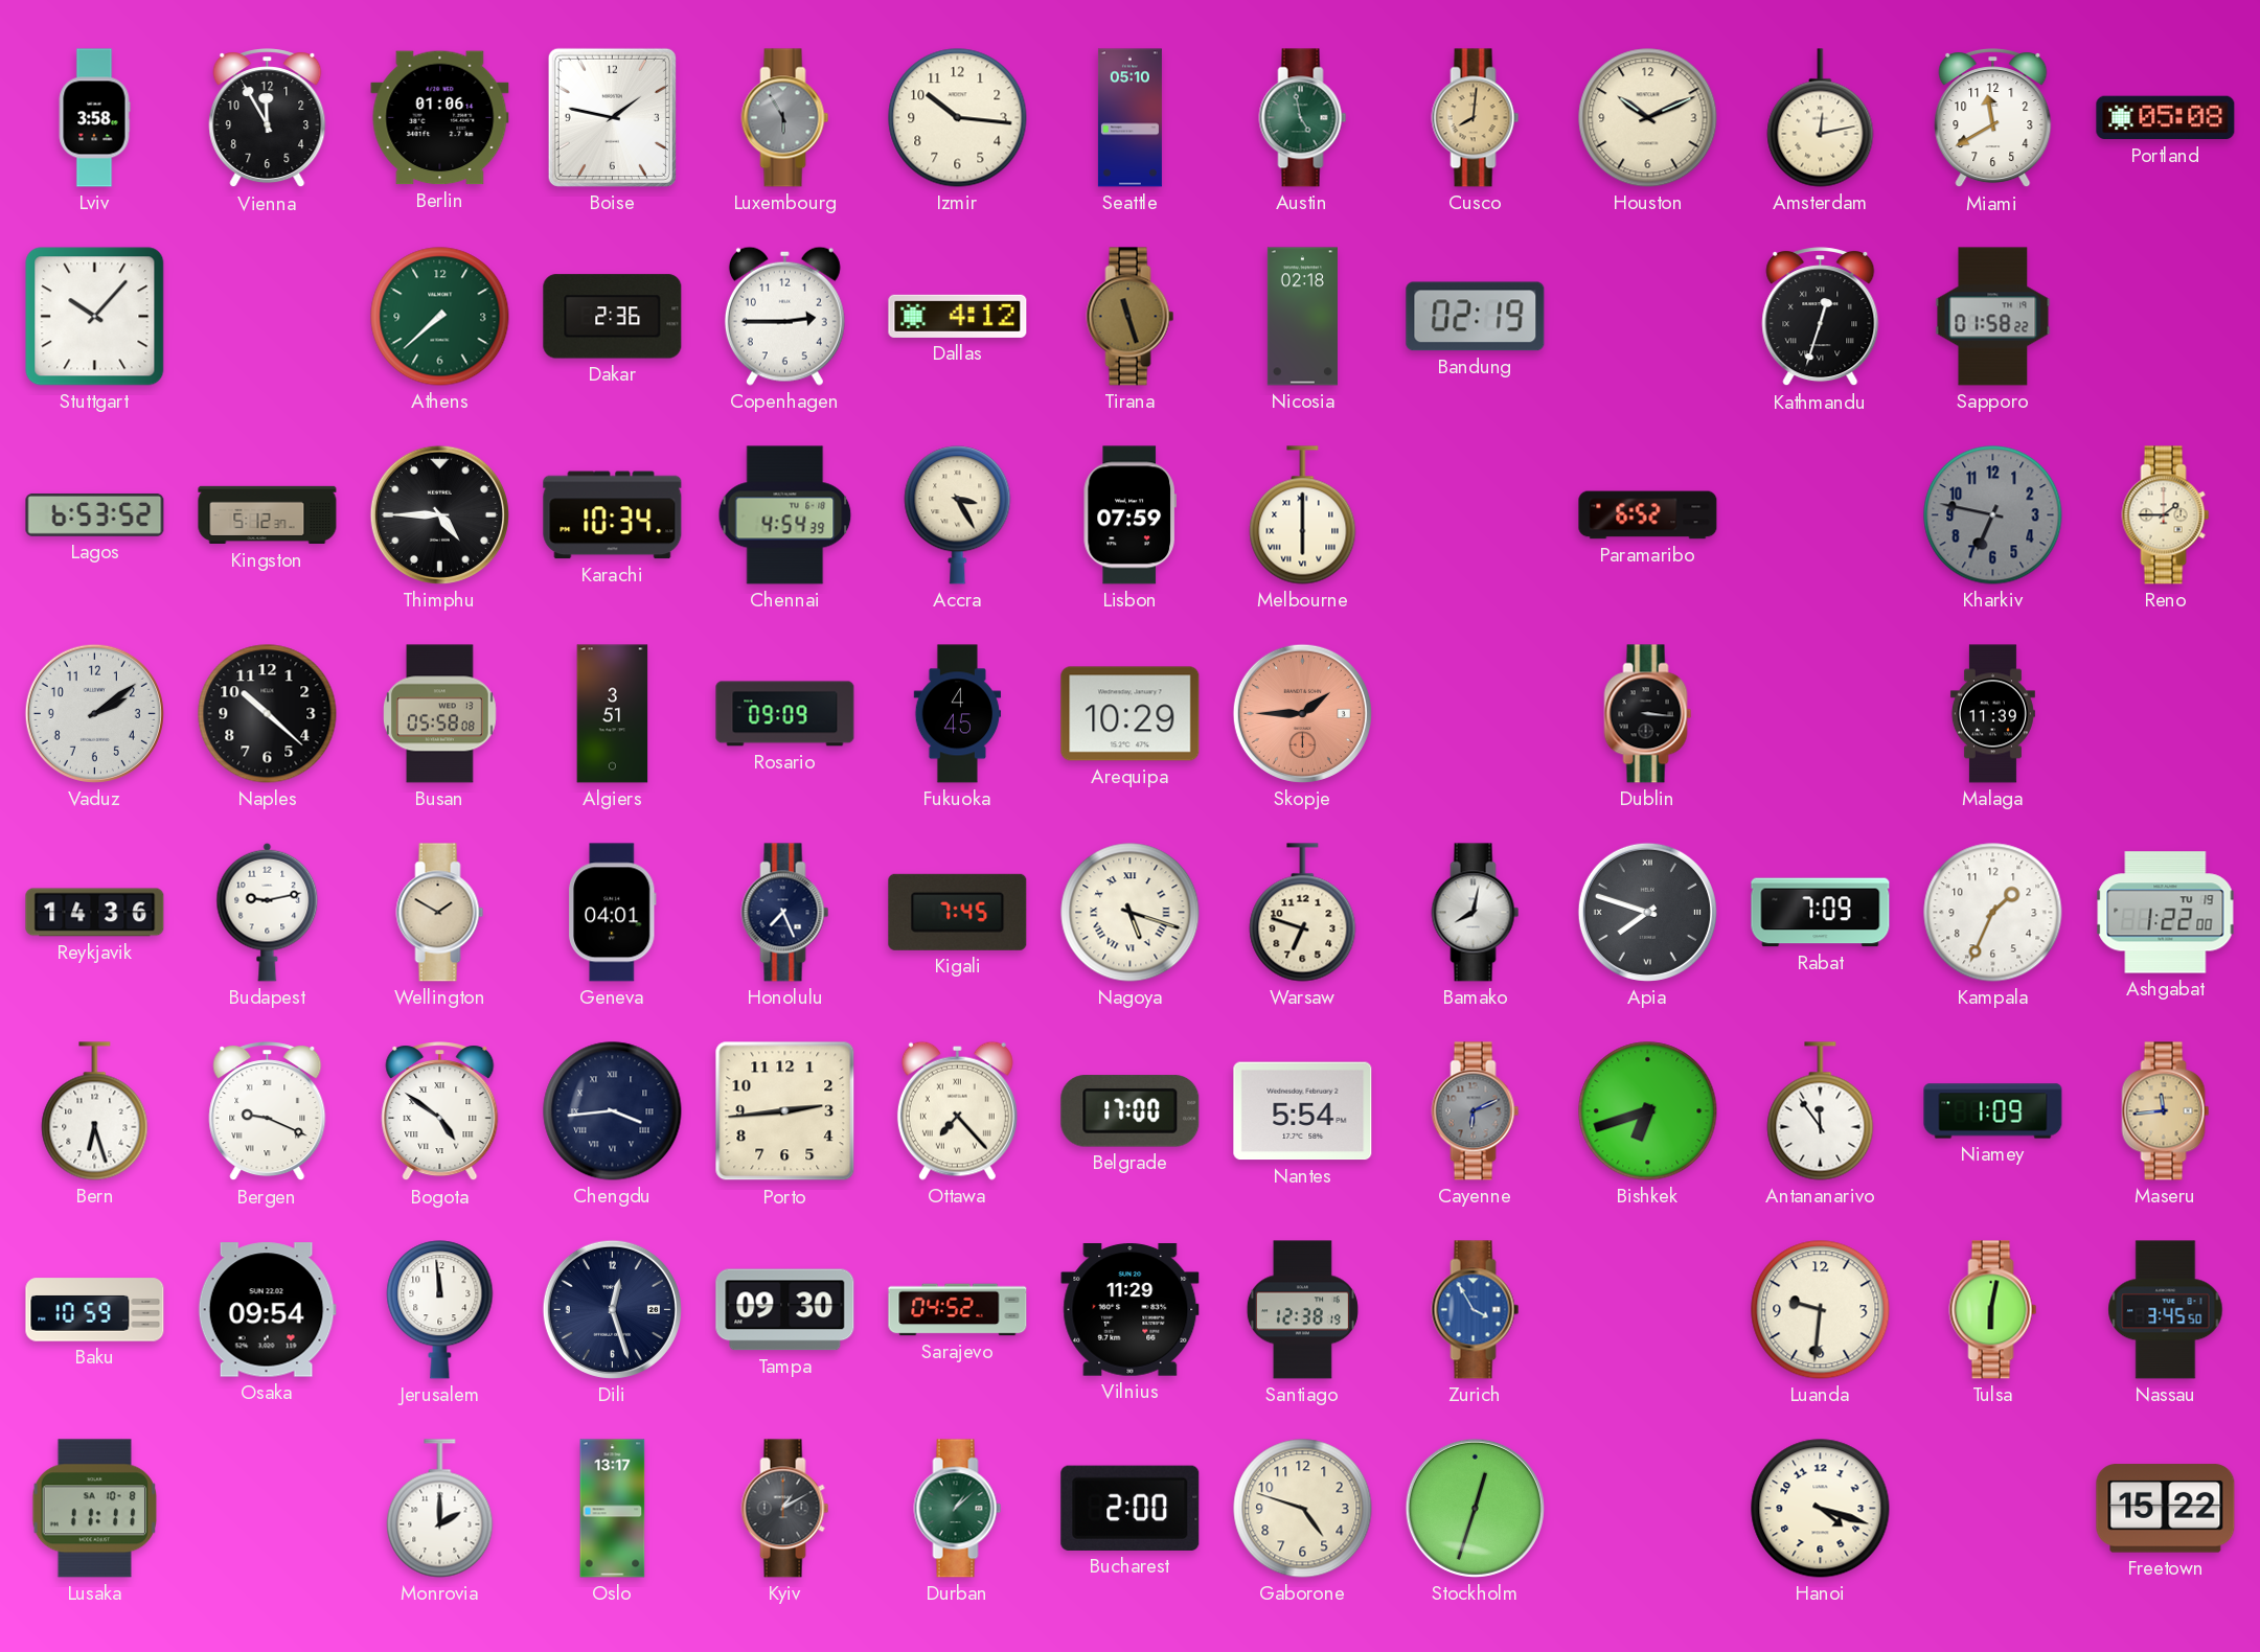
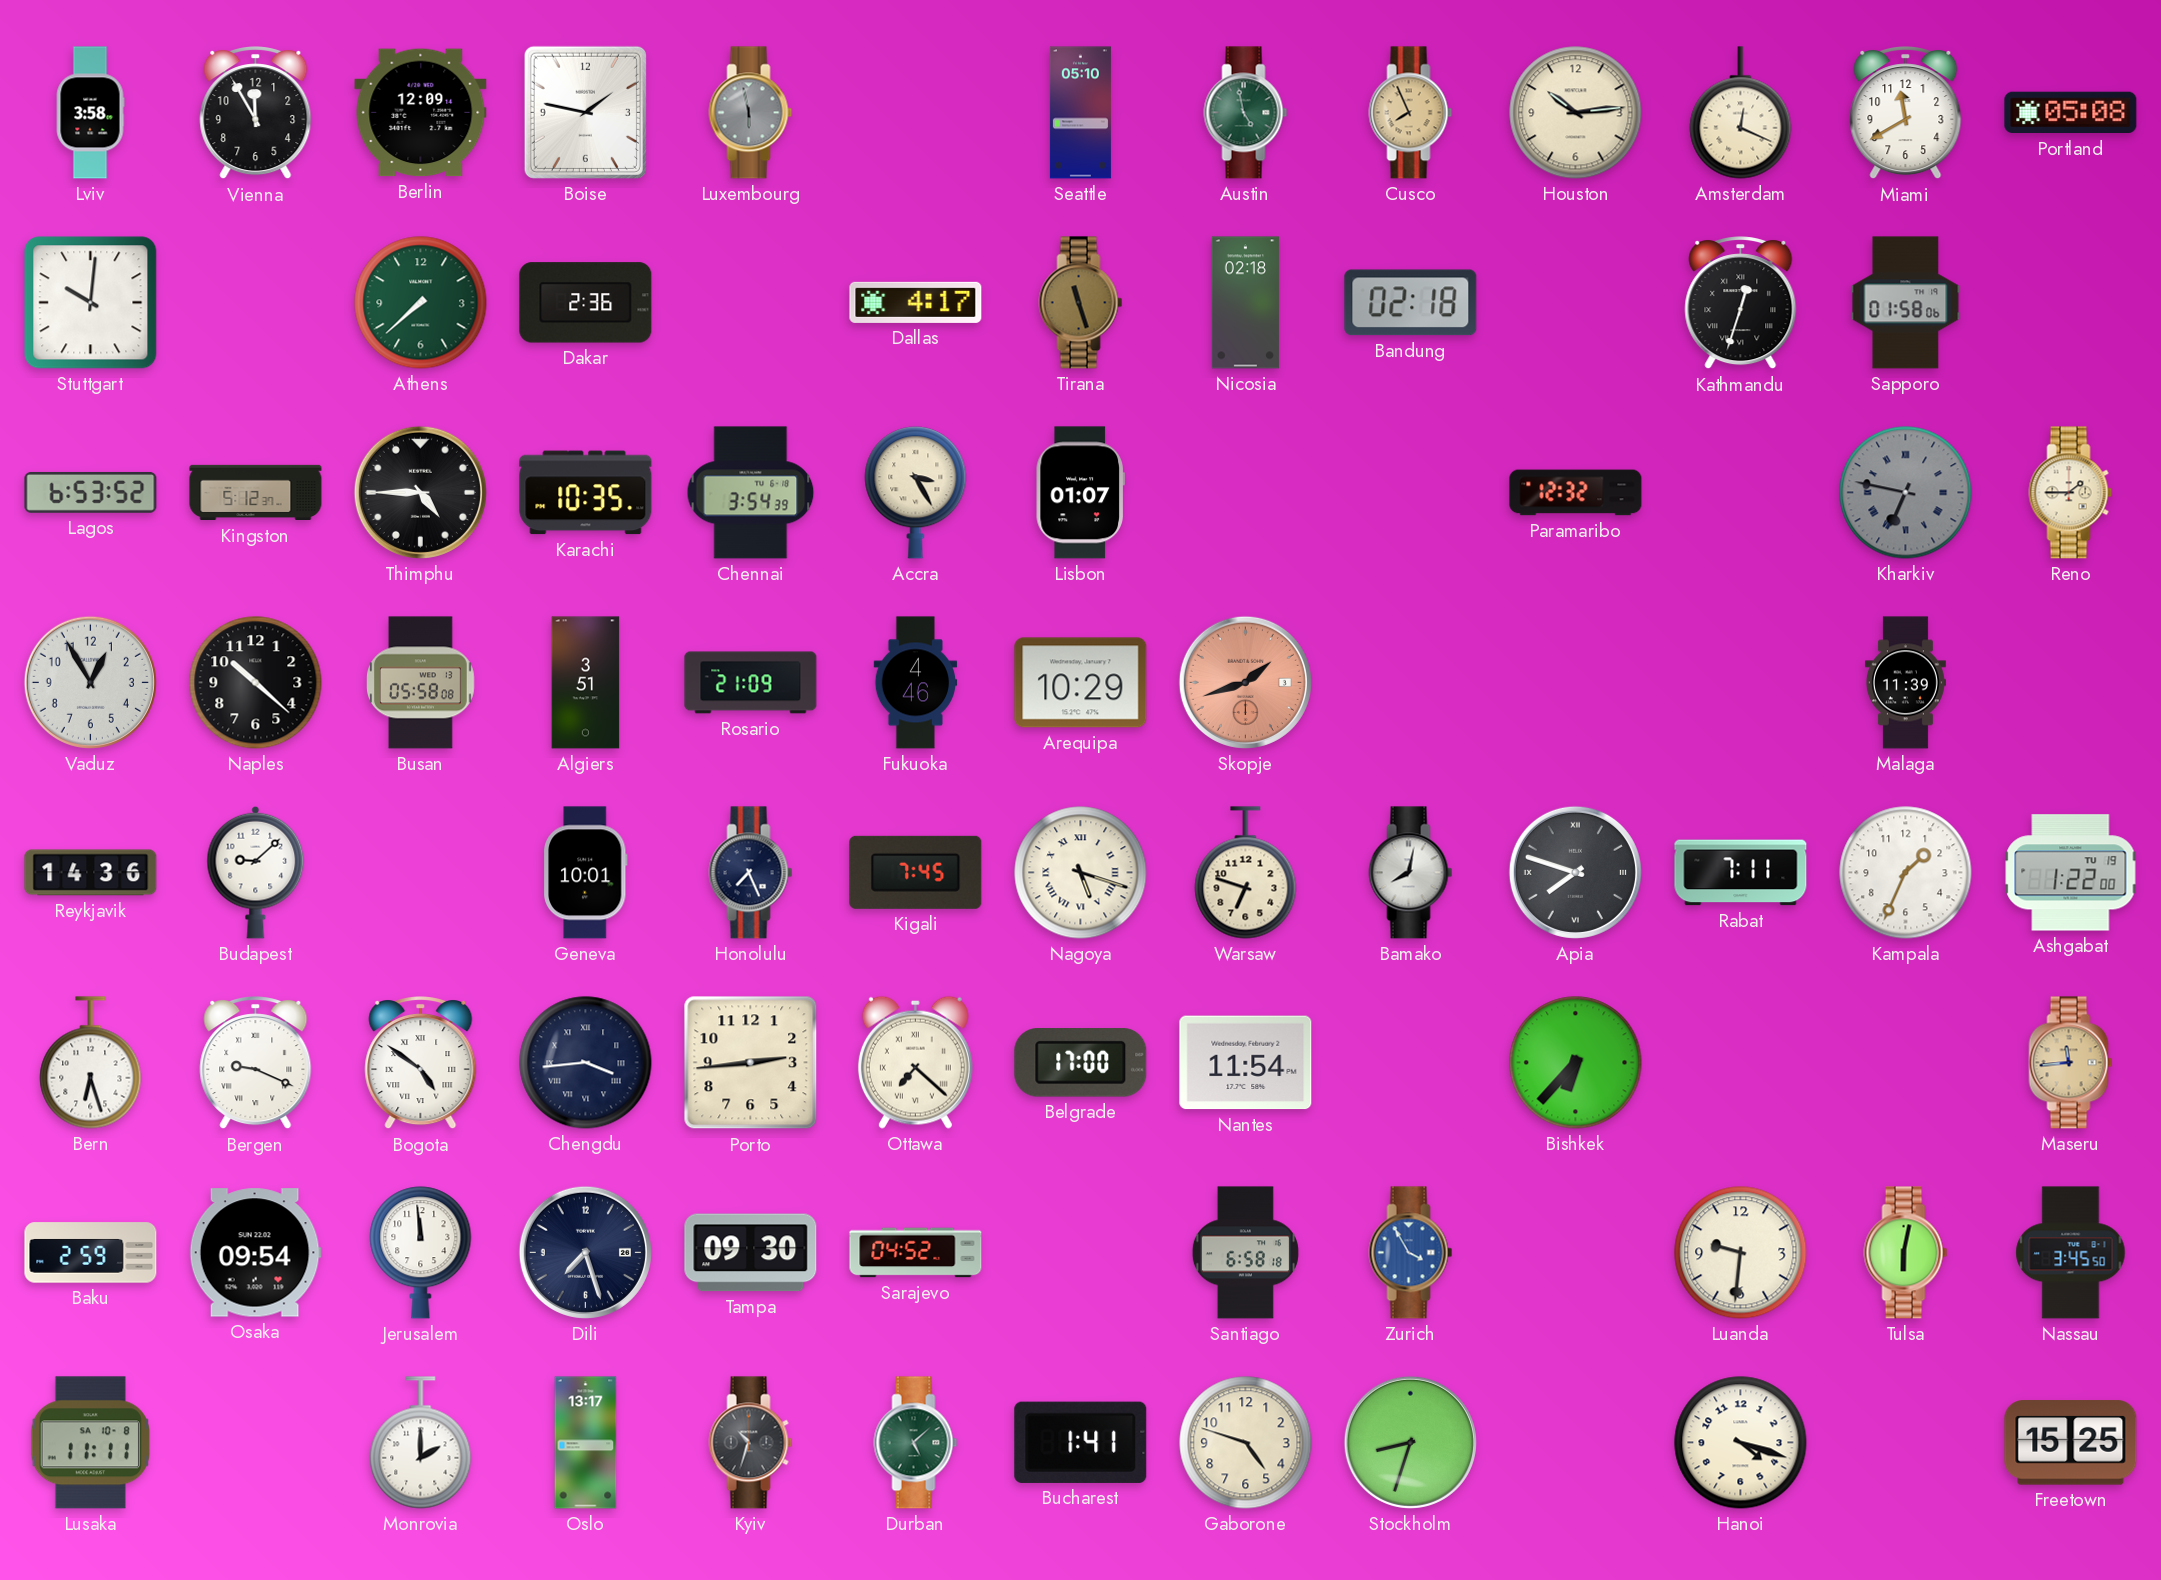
Berlin: 01:06 -> 12:09
Luxembourg: 5:55 -> 5:58
Izmir: 10:16 -> none
Cusco: 8:01 -> 7:56
Houston: 10:11 -> 10:14
Amsterdam: 12:13 -> 12:19
Stuttgart: 10:07 -> 10:01
Copenhagen: 2:45 -> none
Dallas: 4:12 -> 4:17
Bandung: 02:19 -> 02:18
Sapporo: 01:58:22 -> 01:58:06
Karachi: 10:34 -> 10:35
Chennai: 4:54 -> 3:54
Lisbon: 07:59 -> 01:07
Melbourne: 6:00 -> none
Paramaribo: 6:52 -> 12:32
Kharkiv numerals: Arabic -> Roman
Vaduz: 2:09 -> 12:55
Rosario: 09:09 -> 21:09
Fukuoka: 4:45 -> 4:46
Skopje: 1:45 -> 1:42
Dublin: 3:16 -> none
Budapest: 9:13 -> 9:08
Wellington: 1:50 -> none
Geneva: 04:01 -> 10:01
Rabat: 7:09 -> 7:11
Ottawa: 7:23 -> 7:22
Nantes: 5:54 -> 11:54
Cayenne: 6:11 -> none
Bishkek: 6:42 -> 6:37
Antananarivo: 11:54 -> none
Niamey: 1:09 -> none
Baku: 10:59 -> 2:59
Dili: 12:27 -> 7:27
Vilnius: 11:29 -> none
Santiago: 12:38 -> 6:58
Kyiv: 1:10 -> 10:33
Durban: 1:08 -> 5:08
Bucharest: 2:00 -> 1:41
Stockholm: 12:33 -> 8:33
Freetown: 15:22 -> 15:25
